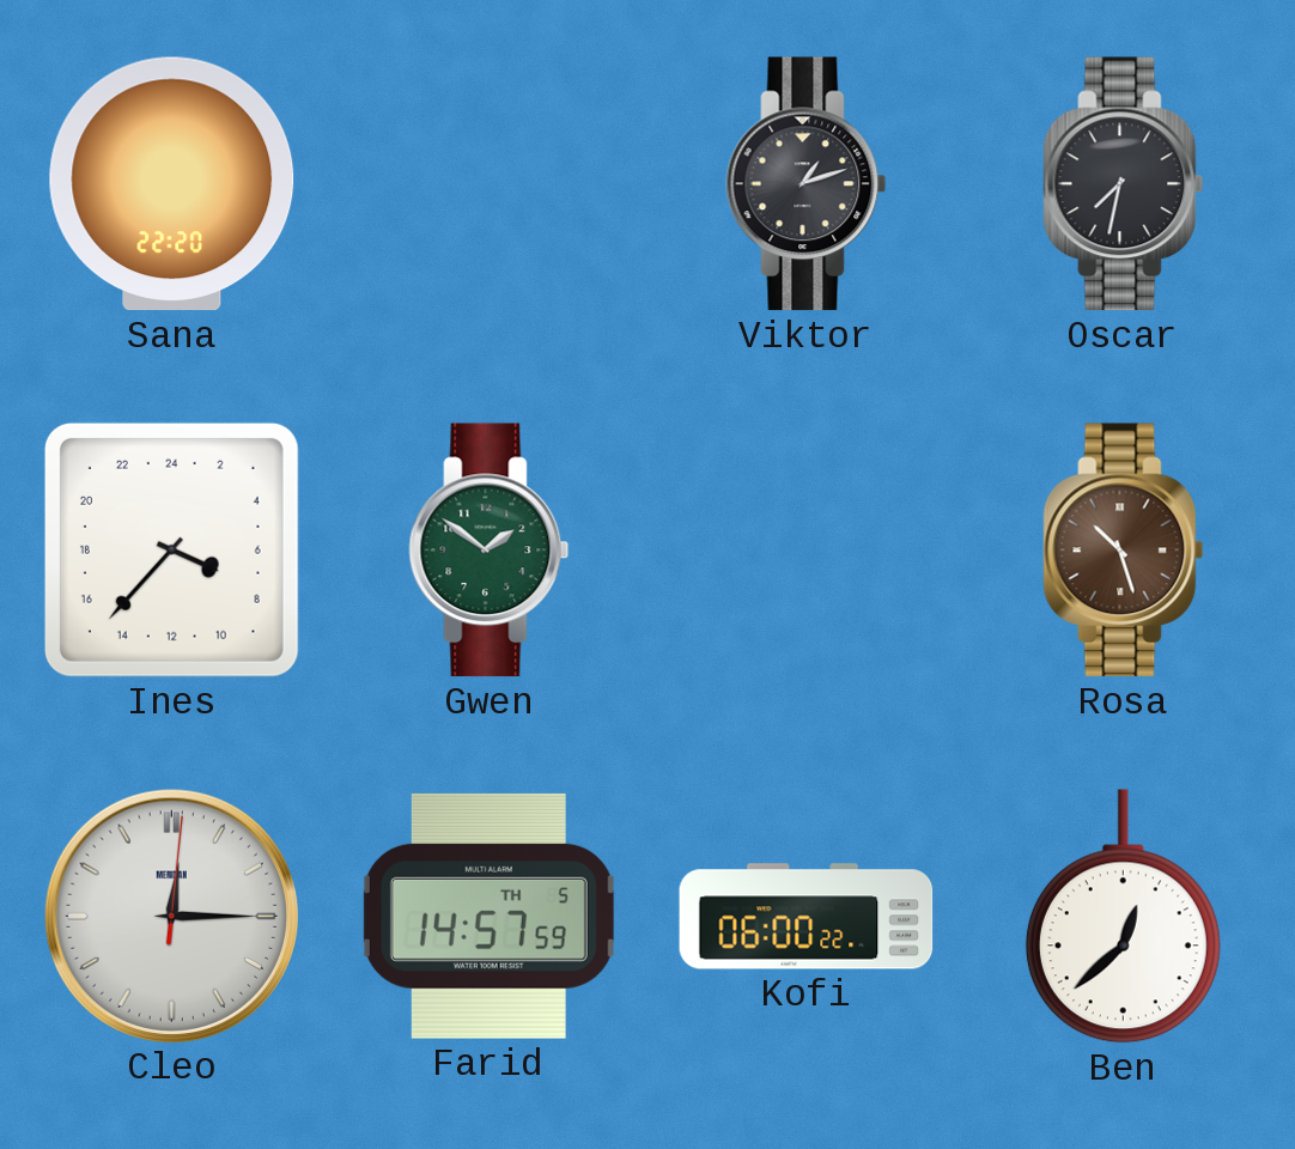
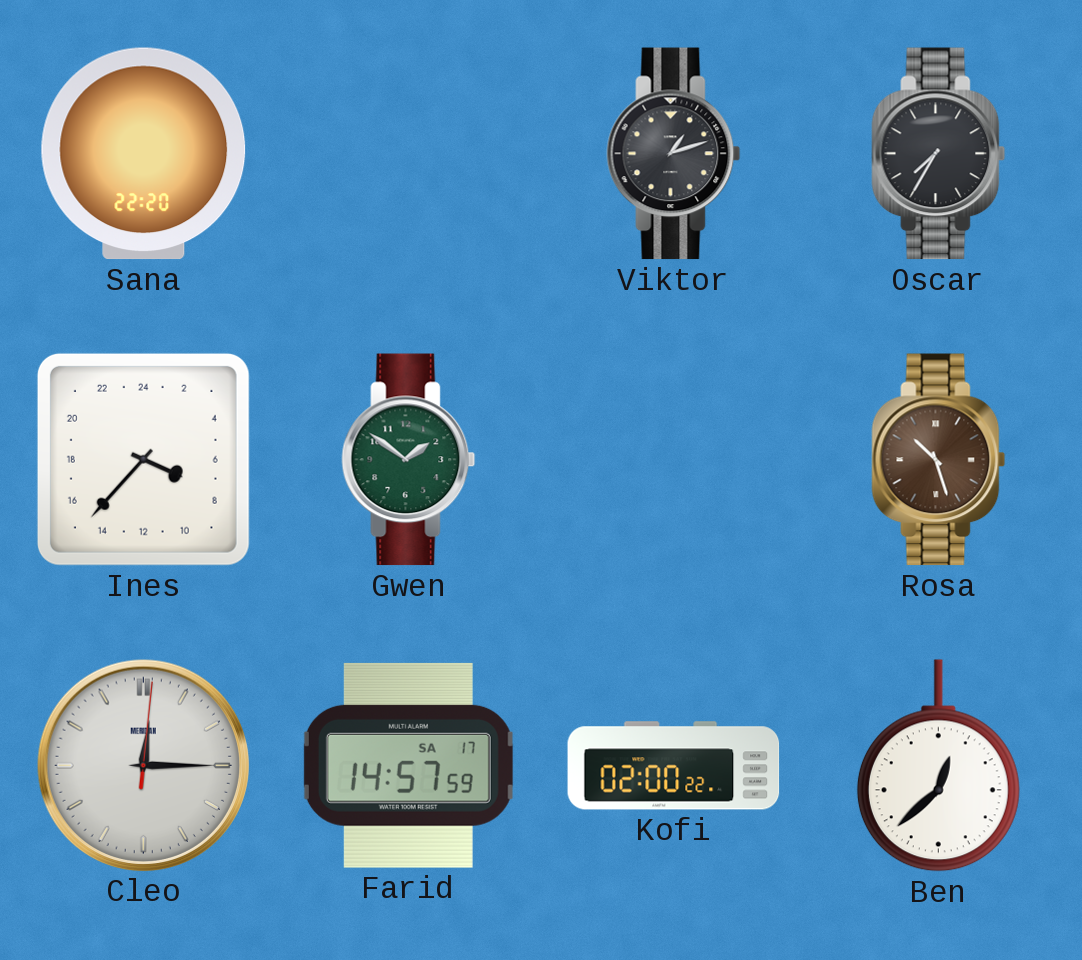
Oscar: 7:32 -> 7:35
Farid date: TH 5 -> SA 17
Kofi: 06:00 -> 02:00
